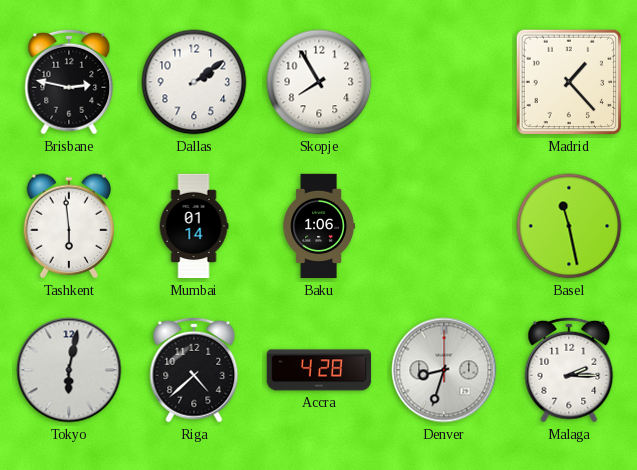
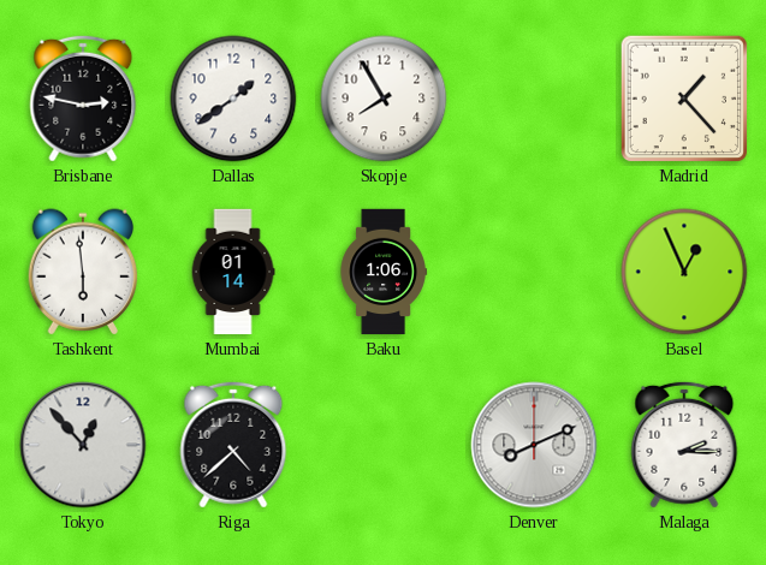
Dallas: 2:09 -> 1:39
Basel: 11:28 -> 12:56
Tokyo: 6:02 -> 12:53
Accra: 4:28 -> none
Denver: 8:33 -> 8:11
